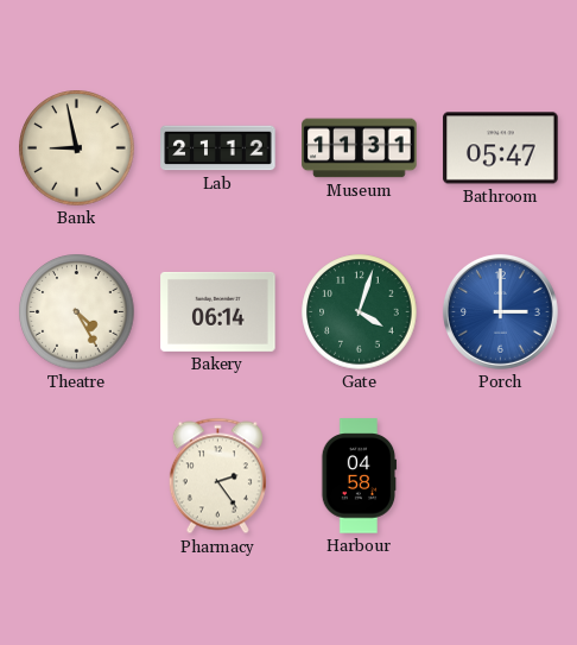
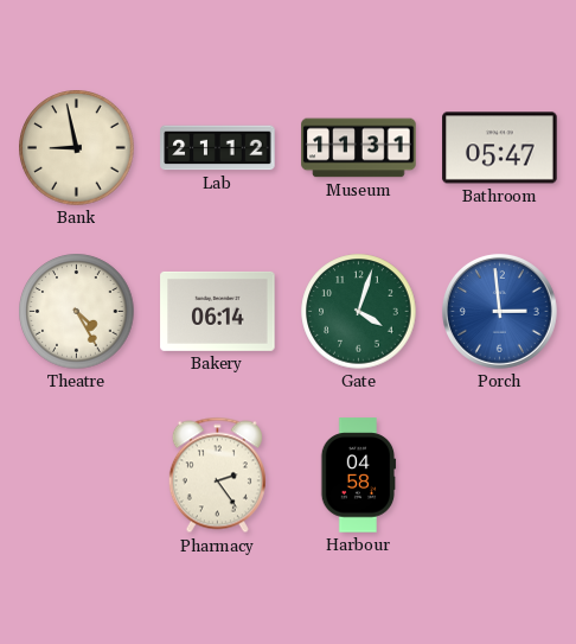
Porch: 3:00 -> 2:59
